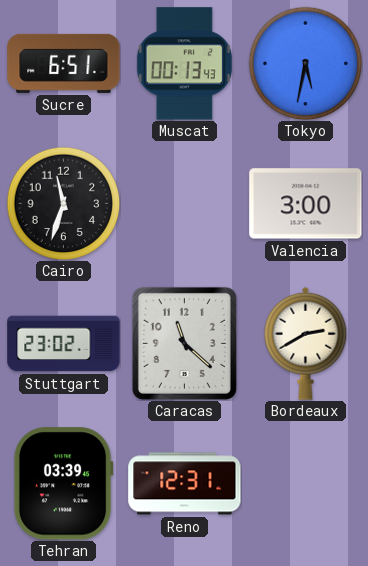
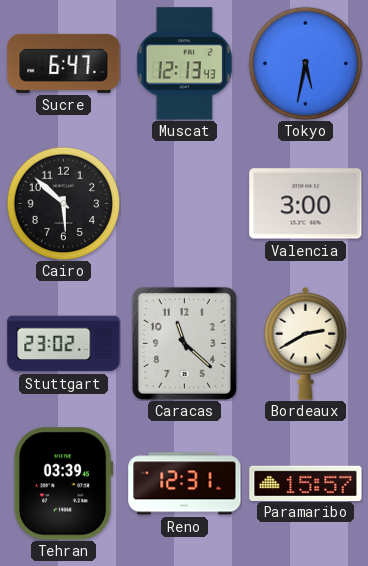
Sucre: 6:51 -> 6:47
Muscat: 00:13 -> 12:13
Cairo: 11:33 -> 5:52
Paramaribo: none -> 15:57
